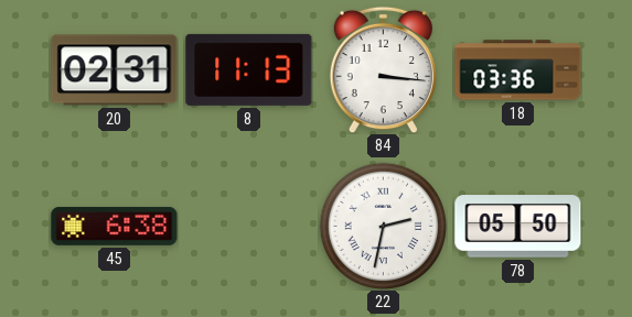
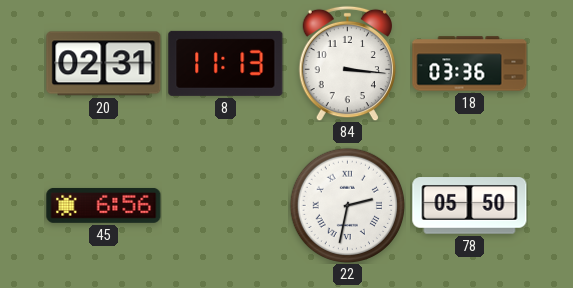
45: 6:38 -> 6:56
